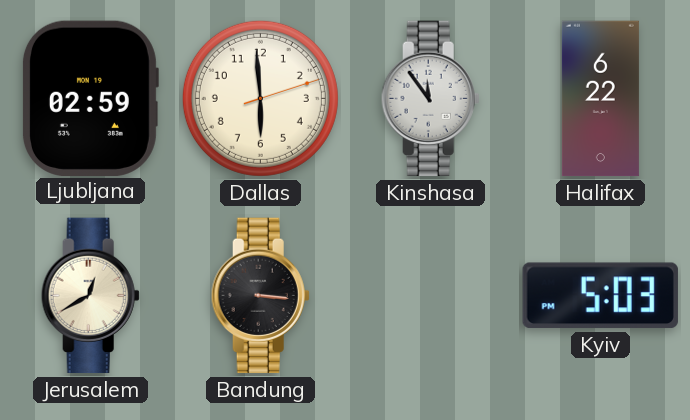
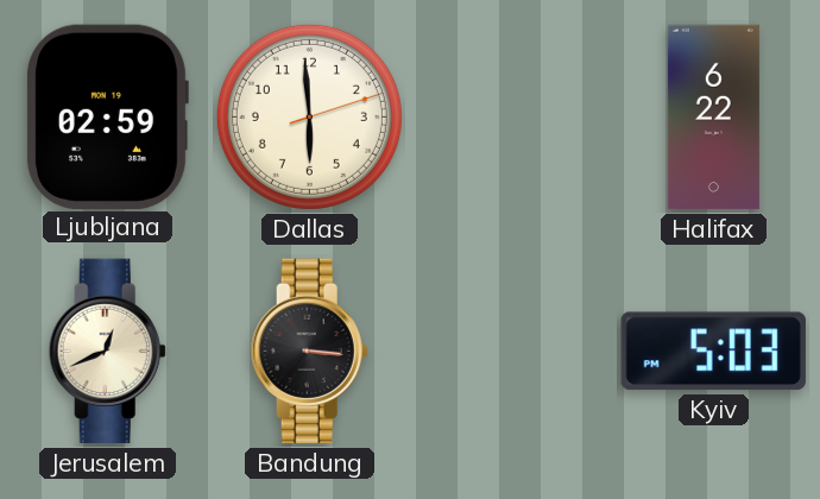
Kinshasa: 11:54 -> none
Jerusalem: 12:40 -> 12:41
